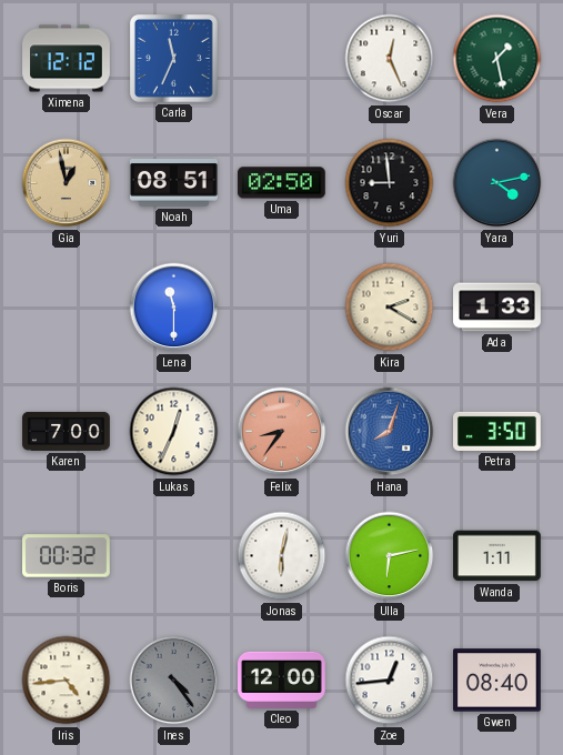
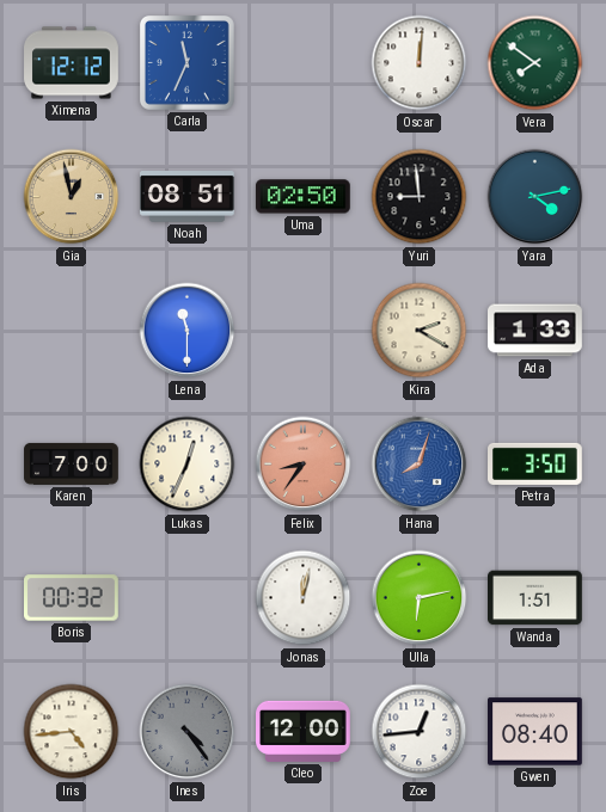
Oscar: 12:26 -> 12:01
Vera: 1:28 -> 7:51
Jonas: 6:02 -> 12:02
Wanda: 1:11 -> 1:51
